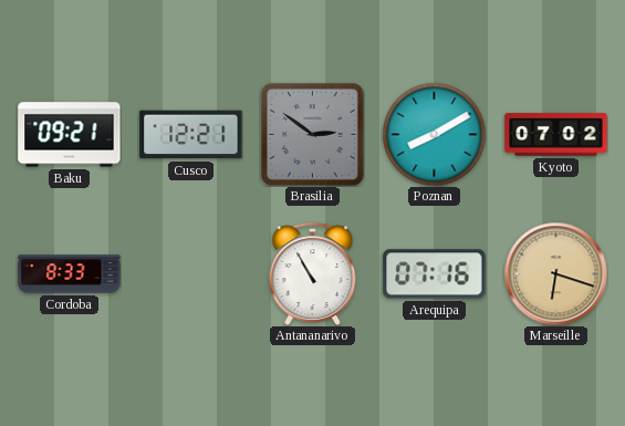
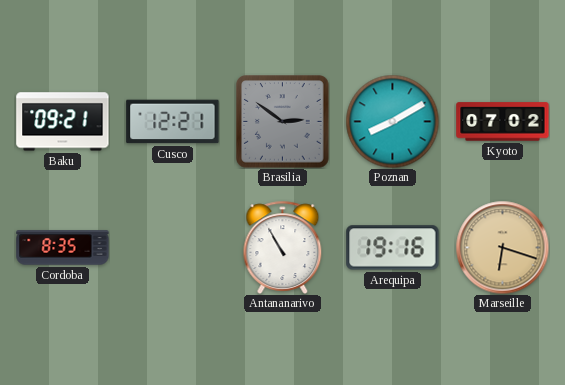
Cordoba: 8:33 -> 8:35
Arequipa: 07:16 -> 19:16
